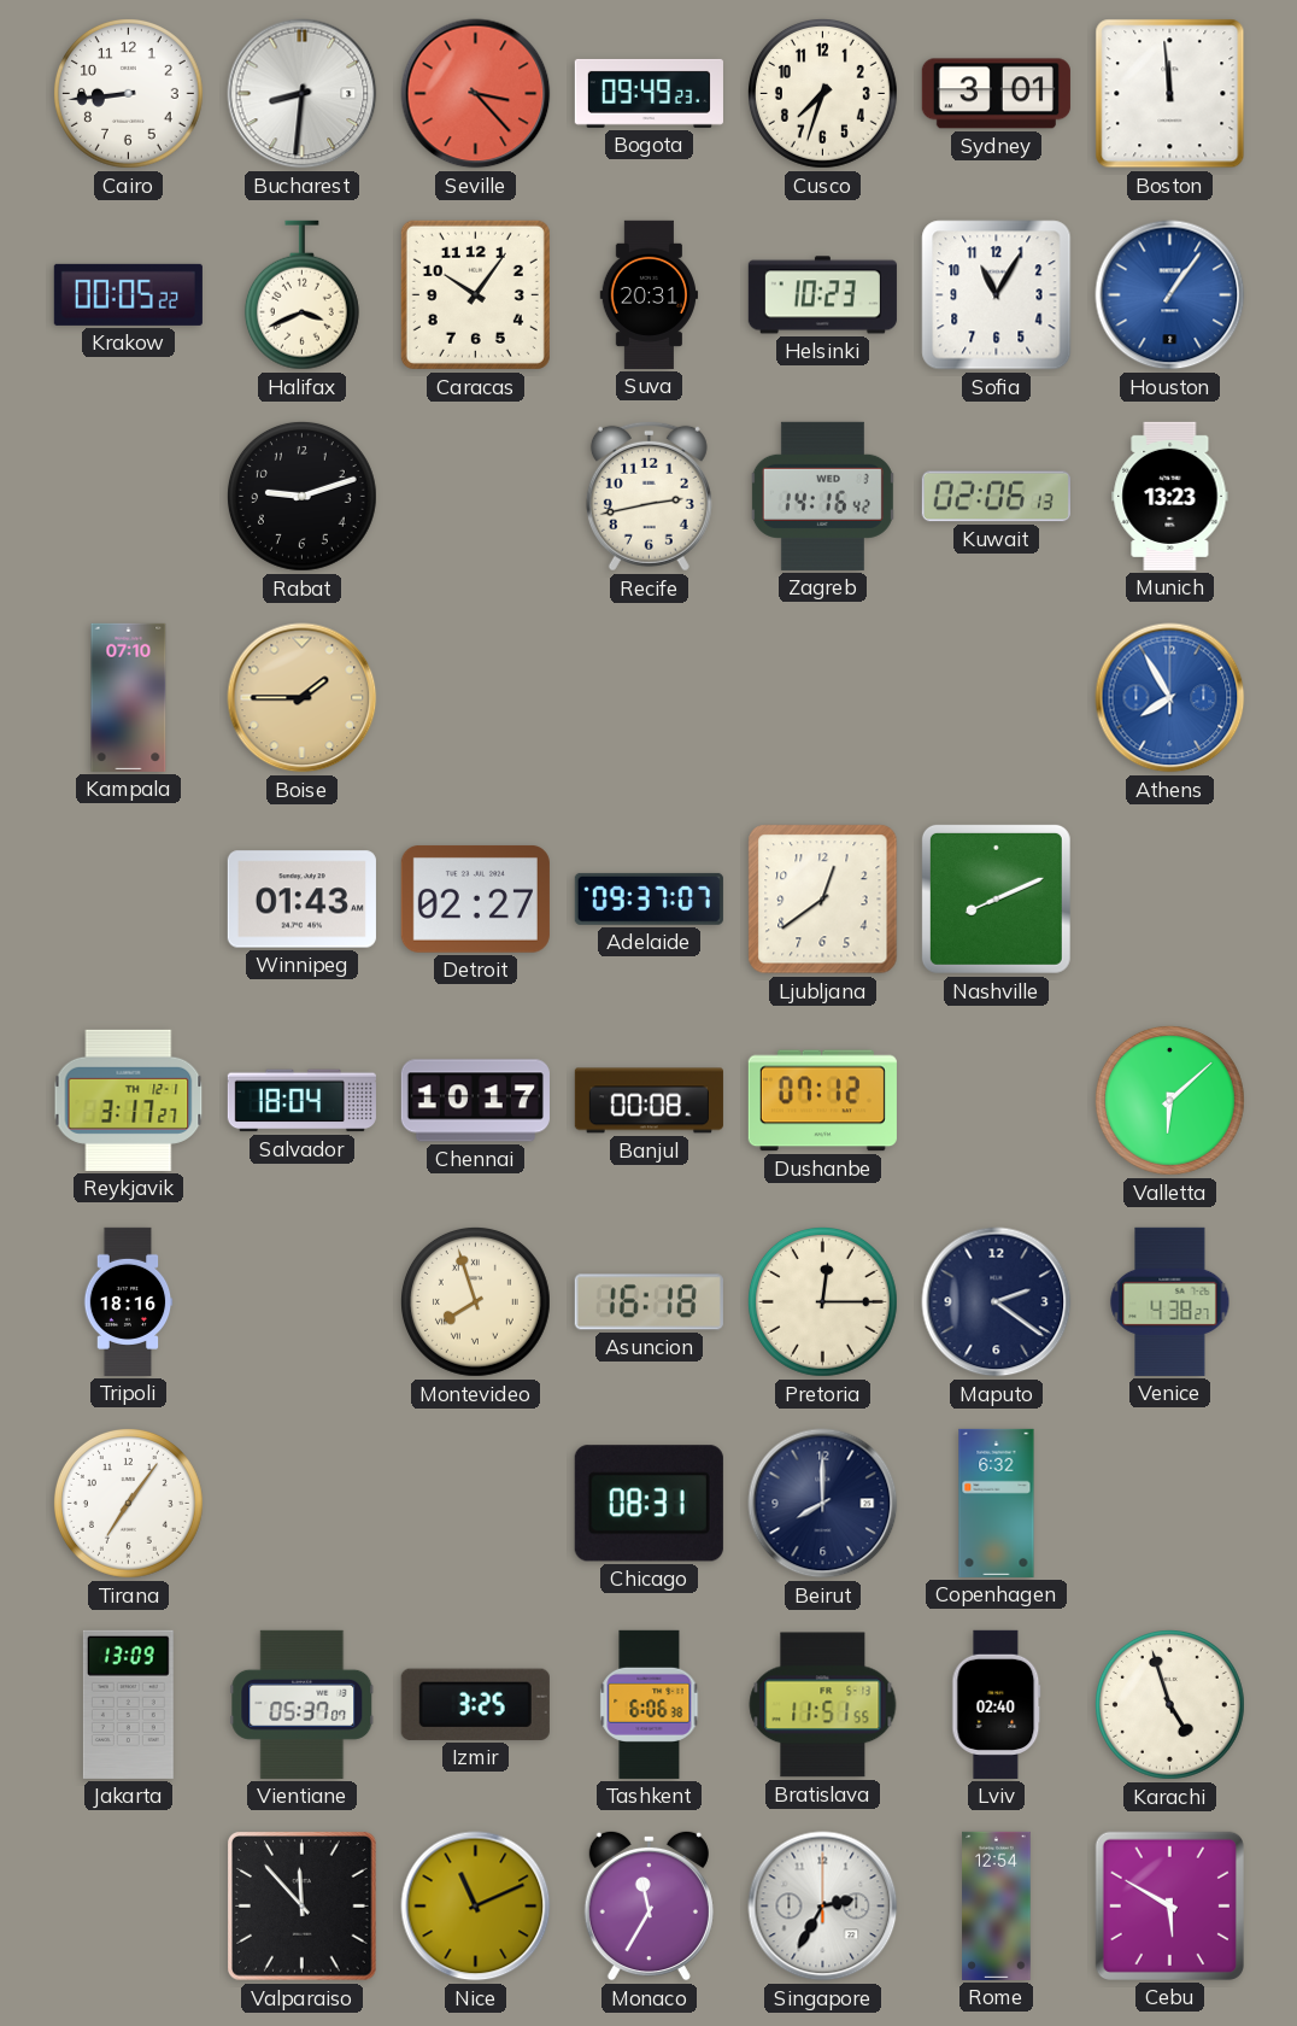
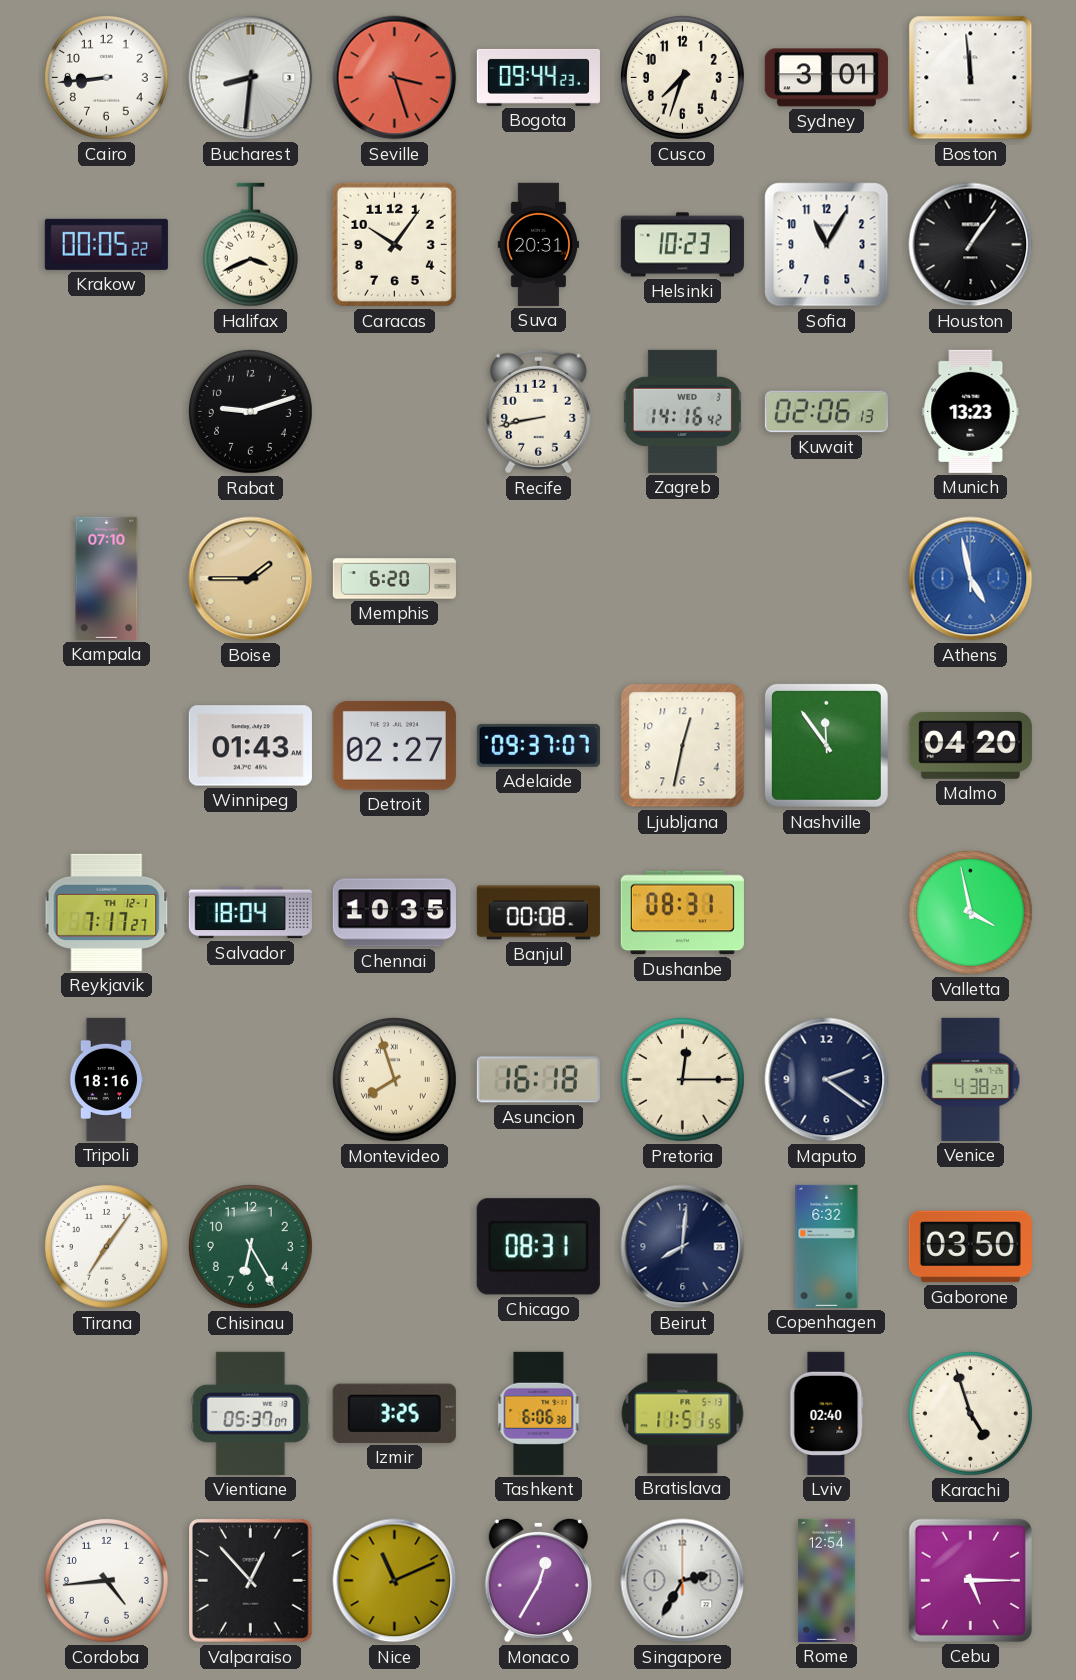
Seville: 3:23 -> 3:27
Bogota: 09:49 -> 09:44
Houston dial: blue -> black
Recife: 2:43 -> 8:43
Memphis: none -> 6:20
Athens: 7:55 -> 4:58
Ljubljana: 12:39 -> 12:32
Nashville: 8:11 -> 11:54
Malmo: none -> 04:20
Reykjavik: 3:17 -> 7:17
Chennai: 10:17 -> 10:35
Dushanbe: 07:12 -> 08:31
Valletta: 6:08 -> 3:58
Chisinau: none -> 6:25
Beirut: 8:00 -> 8:01
Gaborone: none -> 03:50
Jakarta: 13:09 -> none
Cordoba: none -> 4:44
Valparaiso: 11:53 -> 12:53
Monaco: 11:35 -> 12:35
Cebu: 5:50 -> 5:15
